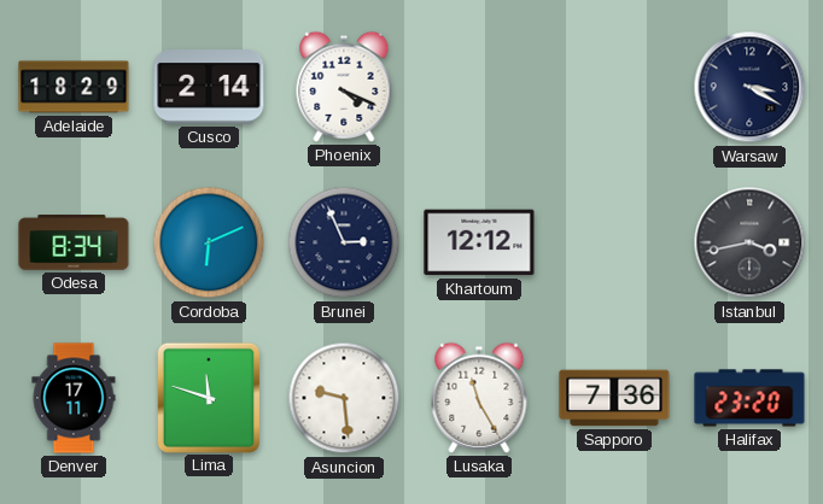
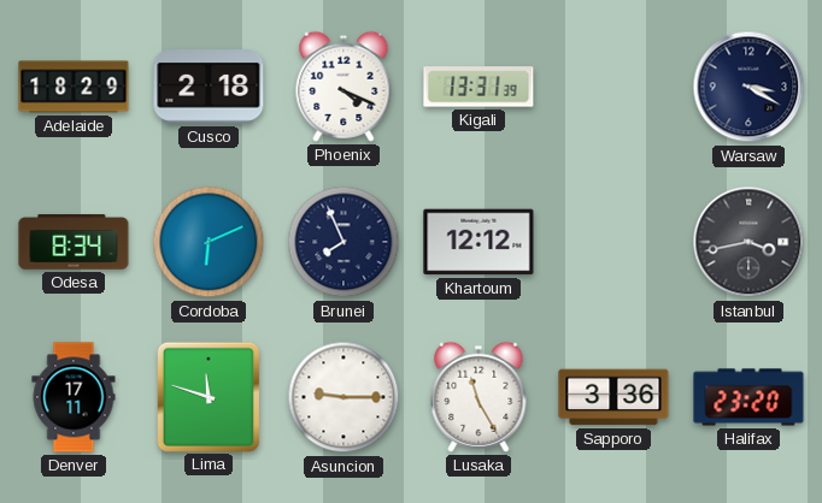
Cusco: 2:14 -> 2:18
Kigali: none -> 13:31
Brunei: 2:56 -> 7:56
Asuncion: 9:29 -> 9:15
Sapporo: 7:36 -> 3:36
